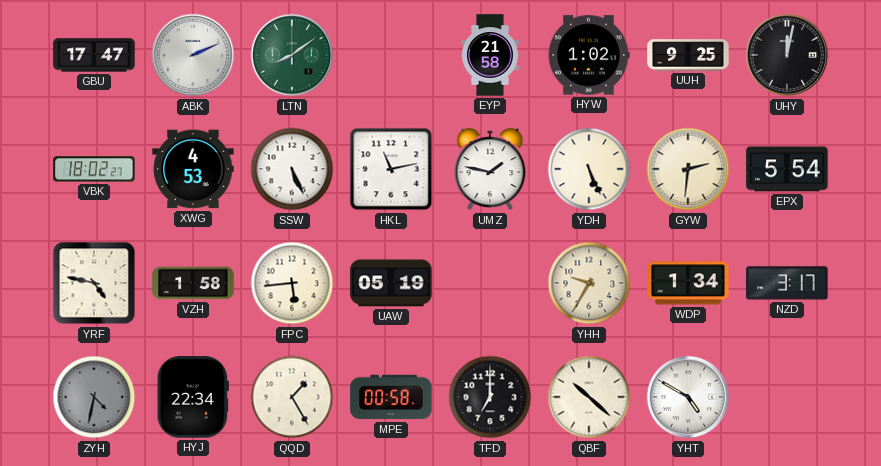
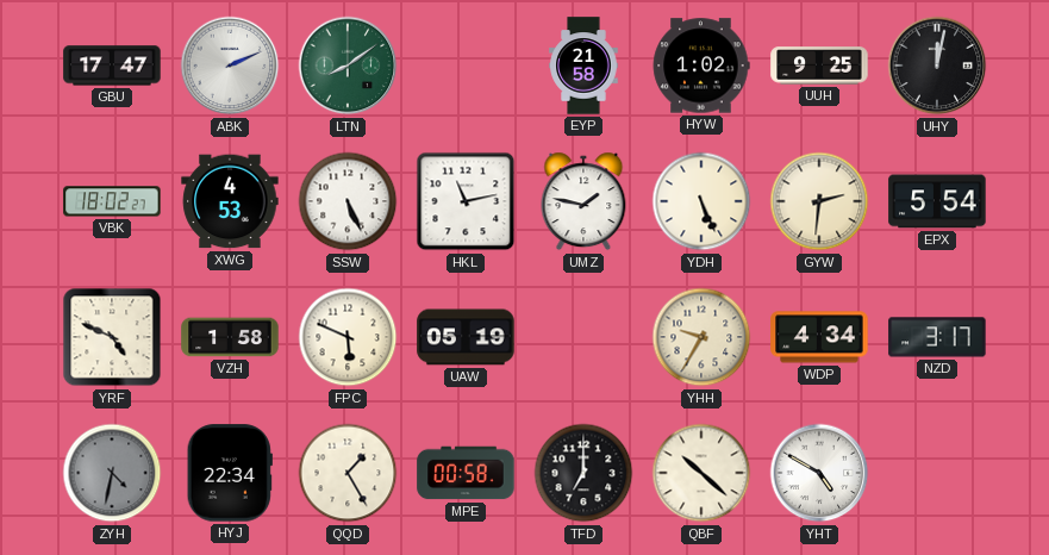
YRF: 4:47 -> 4:49
FPC: 5:44 -> 5:49
WDP: 1:34 -> 4:34
